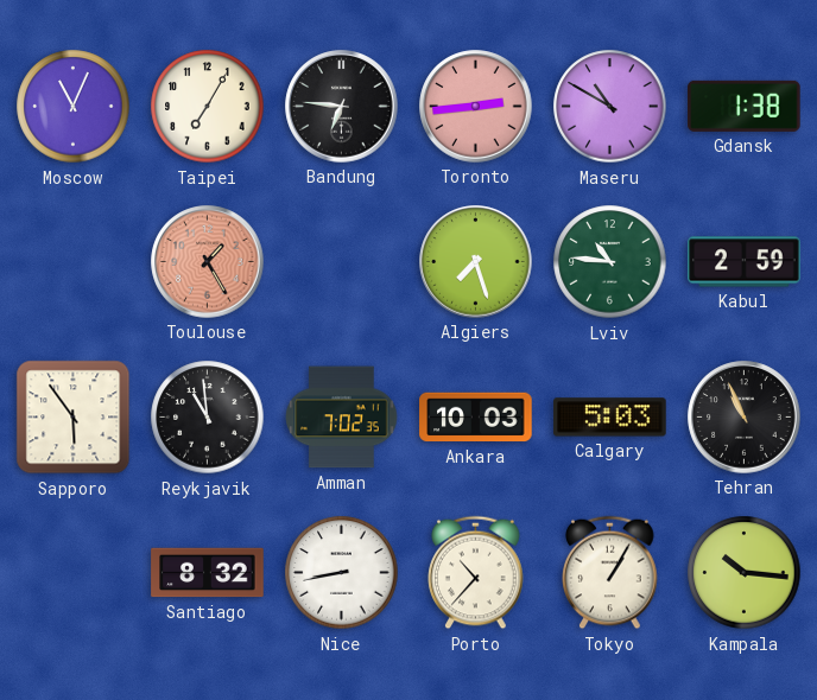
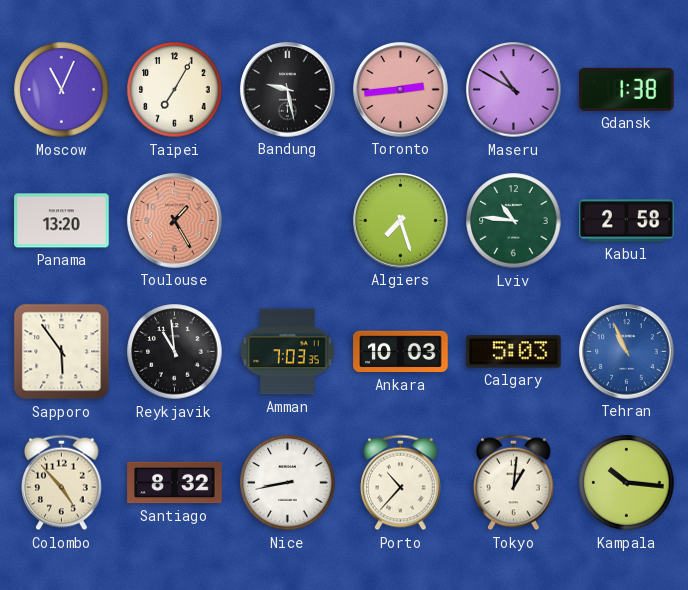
Bandung: 6:46 -> 9:28
Panama: none -> 13:20
Kabul: 2:59 -> 2:58
Amman: 7:02 -> 7:03
Tehran dial: black -> blue
Colombo: none -> 4:53
Tokyo: 1:05 -> 1:01
